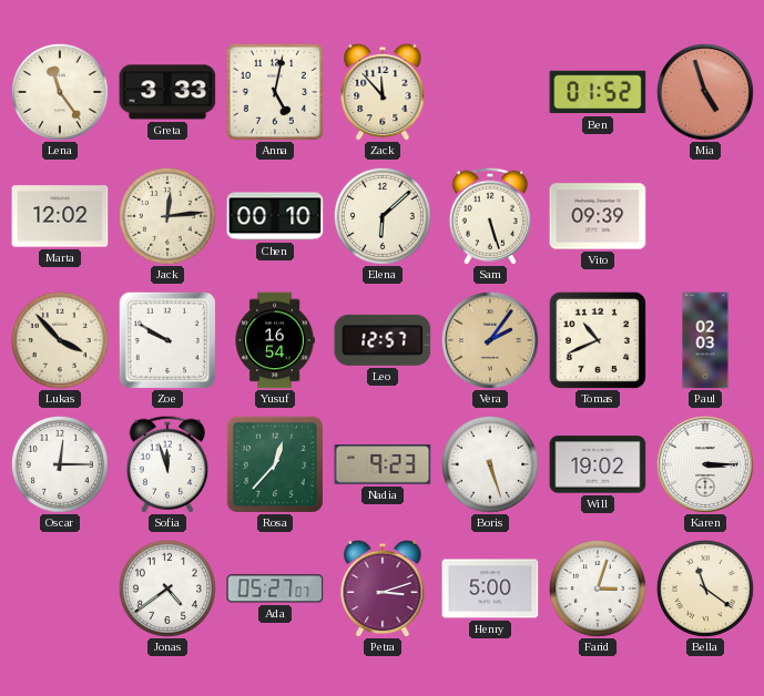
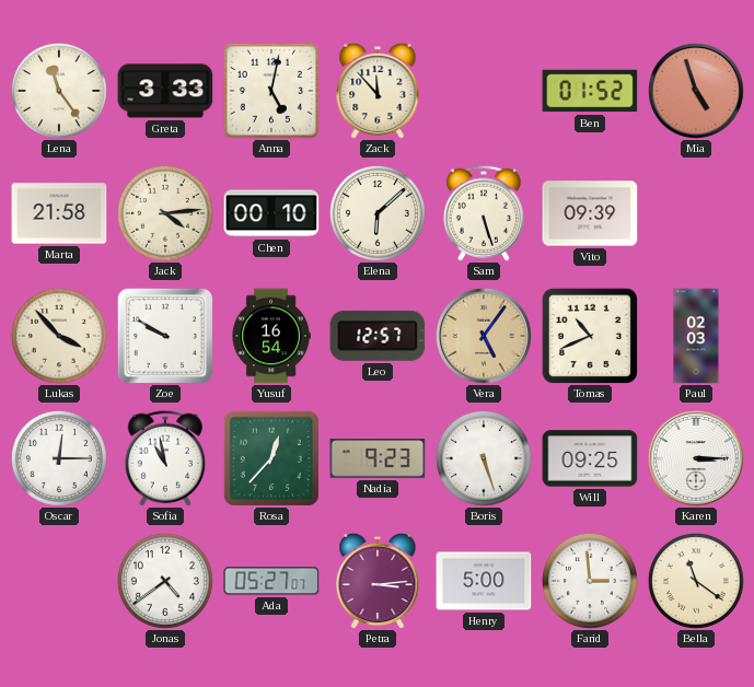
Marta: 12:02 -> 21:58
Jack: 12:14 -> 4:14
Vera: 2:06 -> 5:06
Sofia: 11:57 -> 10:58
Will: 19:02 -> 09:25
Petra: 3:12 -> 3:14
Farid: 3:03 -> 2:59
